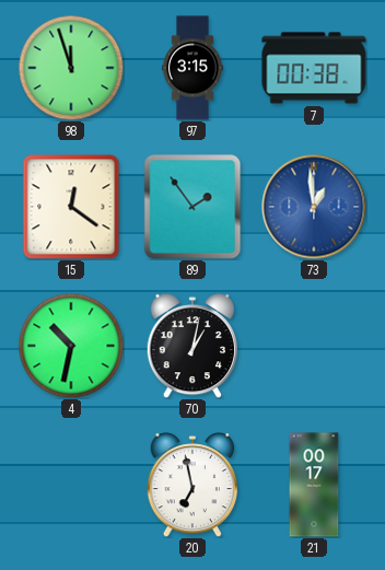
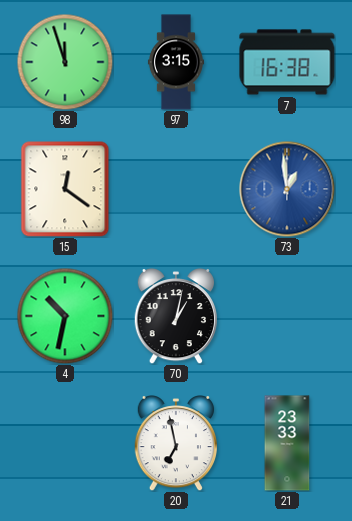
7: 00:38 -> 16:38
89: 1:54 -> none
21: 00:17 -> 23:33
